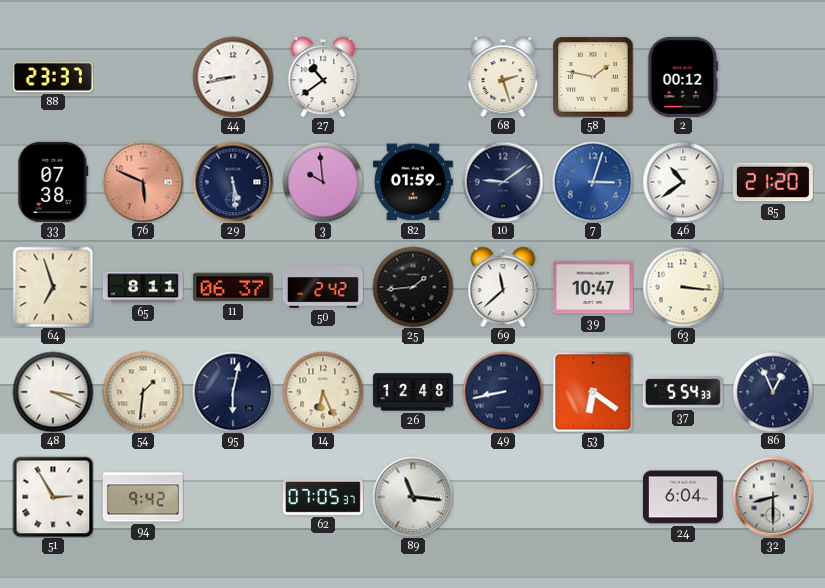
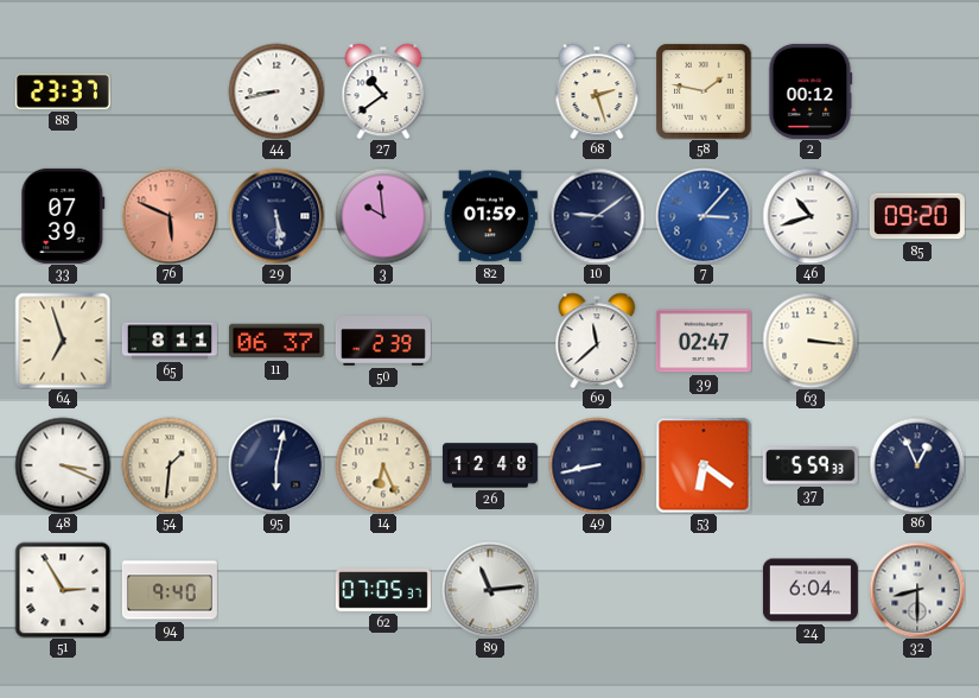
33: 07:38 -> 07:39
7: 3:03 -> 3:07
46: 10:39 -> 10:42
85: 21:20 -> 09:20
50: 2:42 -> 2:39
25: 1:44 -> none
39: 10:47 -> 02:47
37: 5:54 -> 5:59
94: 9:42 -> 9:40
89: 11:16 -> 11:14
